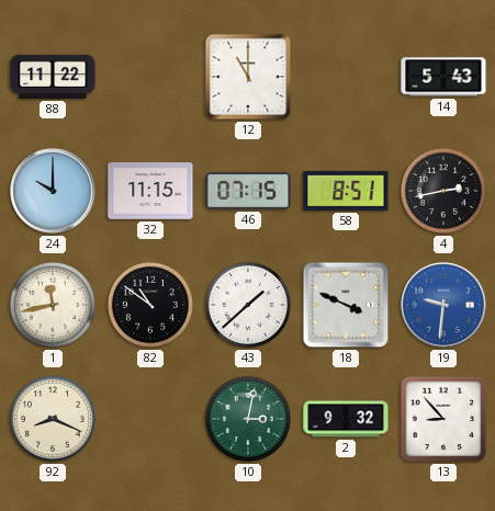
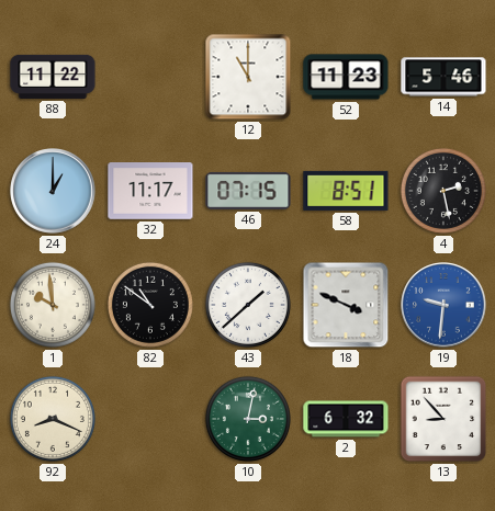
52: none -> 11:23
14: 5:43 -> 5:46
24: 10:00 -> 1:00
32: 11:15 -> 11:17
4: 2:43 -> 2:28
1: 11:43 -> 9:59
2: 9:32 -> 6:32
